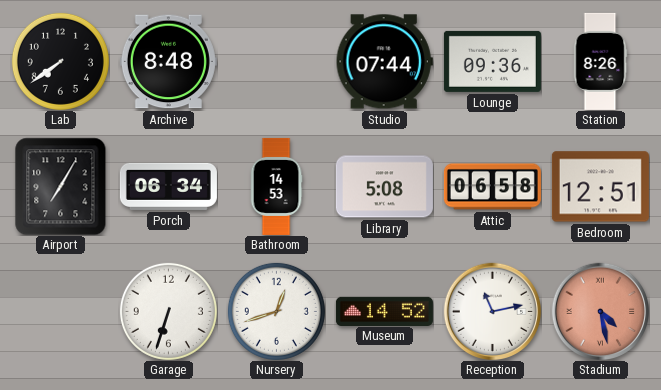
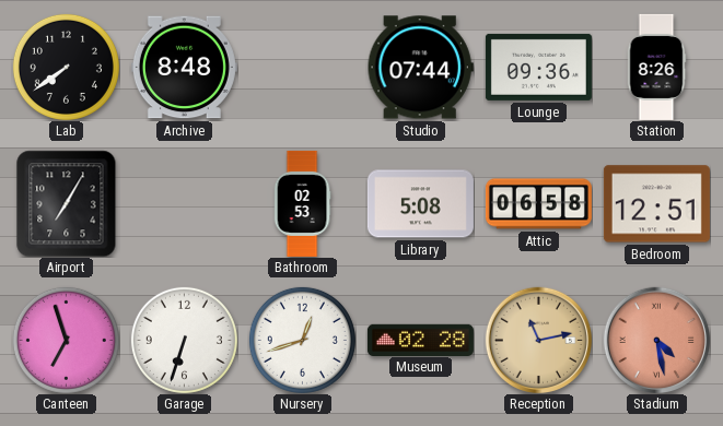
Porch: 06:34 -> none
Bathroom: 14:53 -> 02:53
Canteen: none -> 6:57
Museum: 14:52 -> 02:28
Reception dial: white -> champagne
